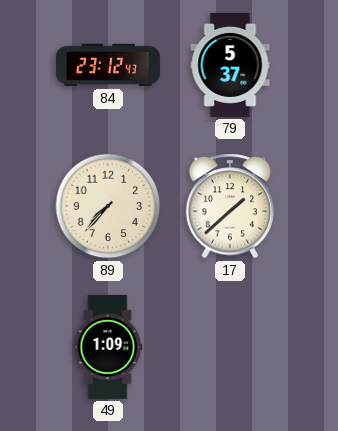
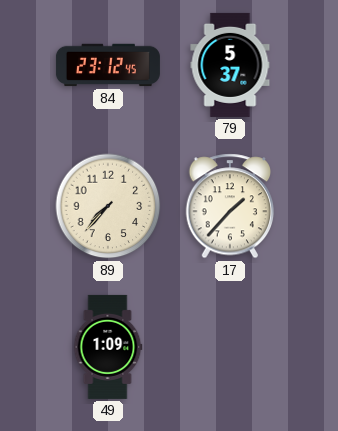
84: 23:12:43 -> 23:12:45
17: 1:38 -> 1:37
